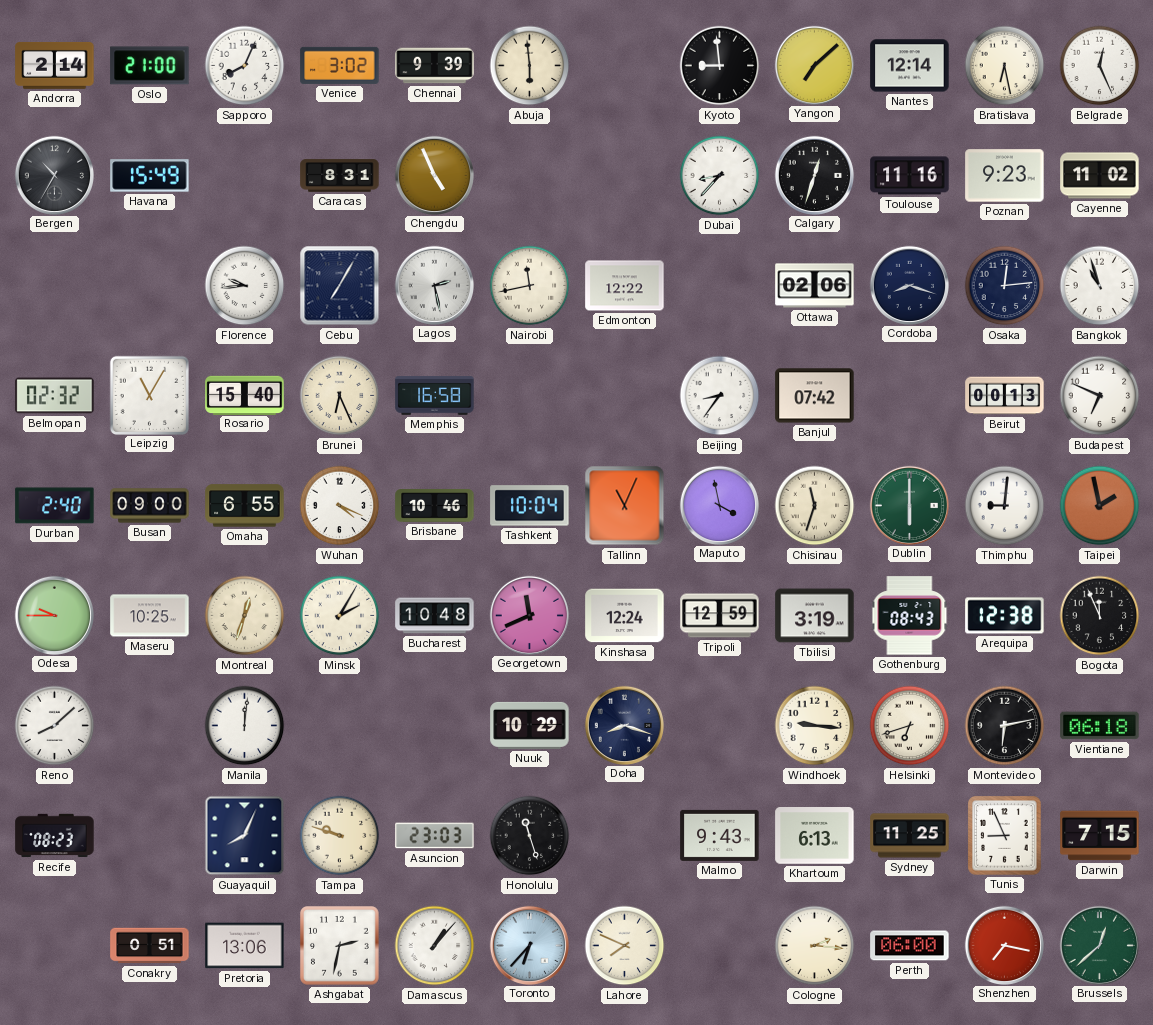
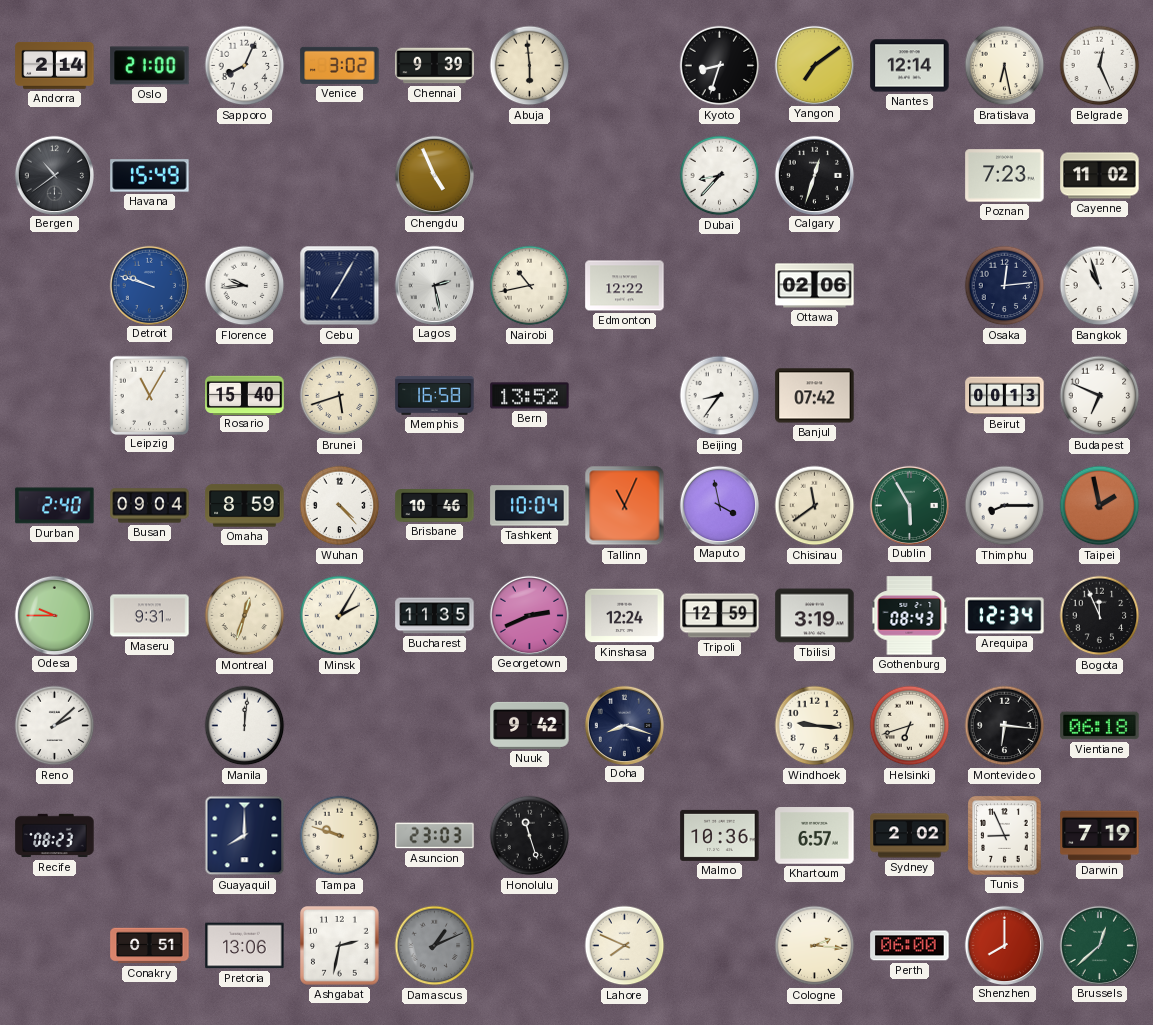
Kyoto: 8:59 -> 8:33
Yangon: 7:08 -> 7:09
Bergen: 10:35 -> 10:39
Caracas: 8:31 -> none
Toulouse: 11:16 -> none
Poznan: 9:23 -> 7:23
Detroit: none -> 9:48
Nairobi: 11:43 -> 10:43
Cordoba: 8:18 -> none
Belmopan: 02:32 -> none
Brunei: 6:26 -> 5:42
Bern: none -> 13:52
Busan: 09:00 -> 09:04
Omaha: 6:55 -> 8:59
Wuhan: 4:19 -> 4:23
Chisinau: 11:33 -> 11:39
Dublin: 6:00 -> 5:55
Thimphu: 9:01 -> 8:15
Maseru: 10:25 -> 9:31
Bucharest: 10:48 -> 11:35
Georgetown: 11:41 -> 2:41
Arequipa: 12:38 -> 12:34
Reno: 8:08 -> 2:08
Nuuk: 10:29 -> 9:42
Montevideo: 6:13 -> 6:16
Guayaquil: 8:04 -> 8:00
Malmo: 9:43 -> 10:36
Khartoum: 6:13 -> 6:57
Sydney: 11:25 -> 2:02
Darwin: 7:15 -> 7:19
Damascus: 1:07 -> 1:11
Damascus dial: white -> grey
Toronto: 6:37 -> none
Shenzhen: 7:17 -> 8:00
